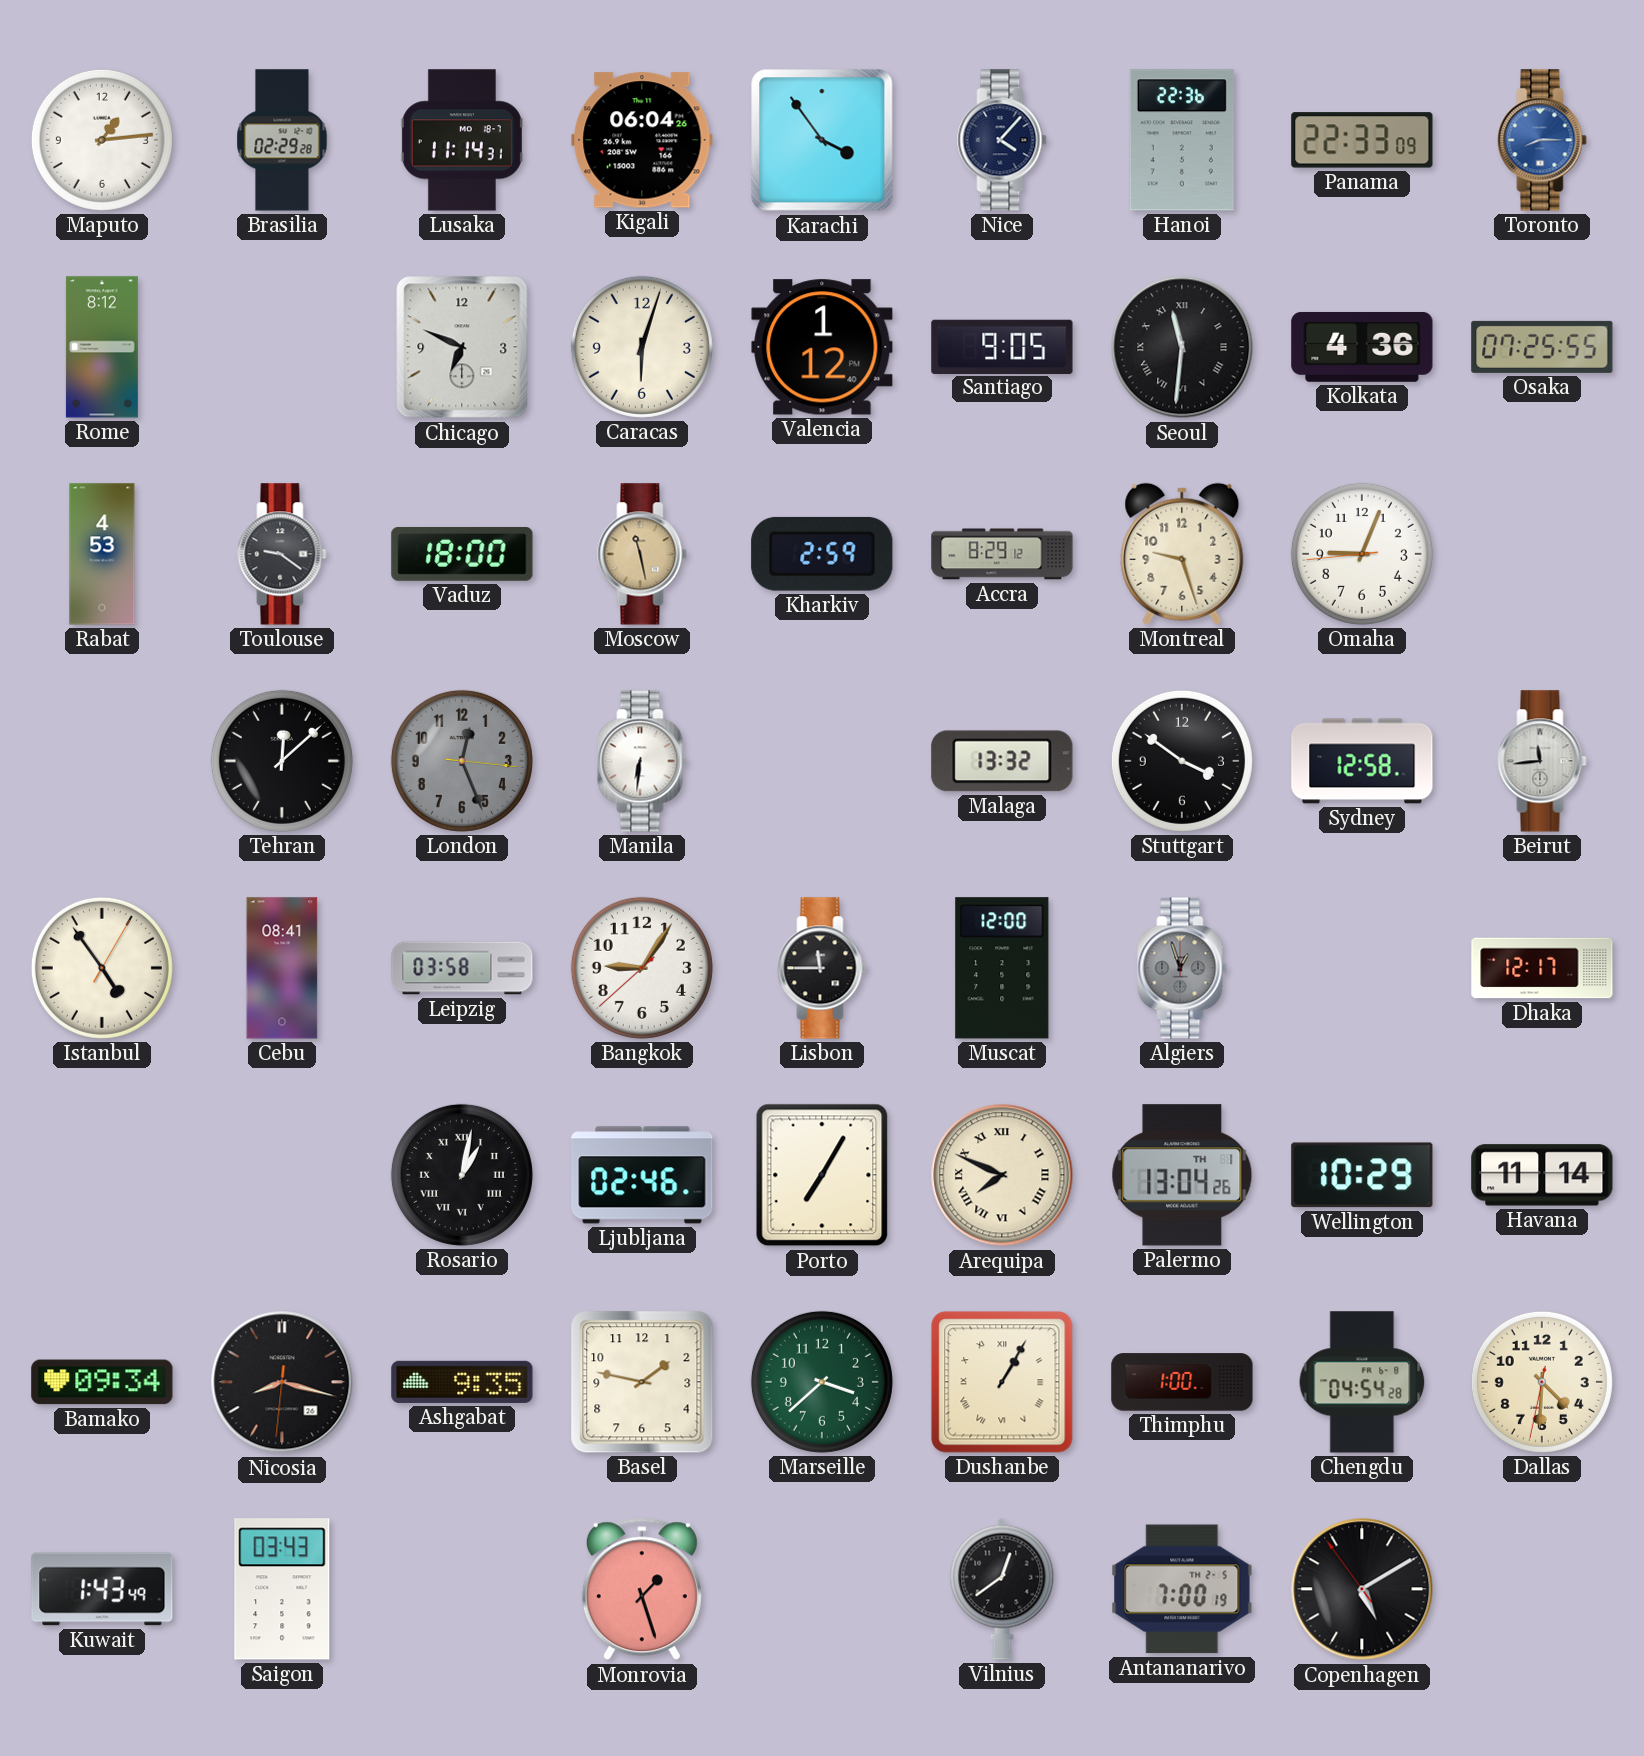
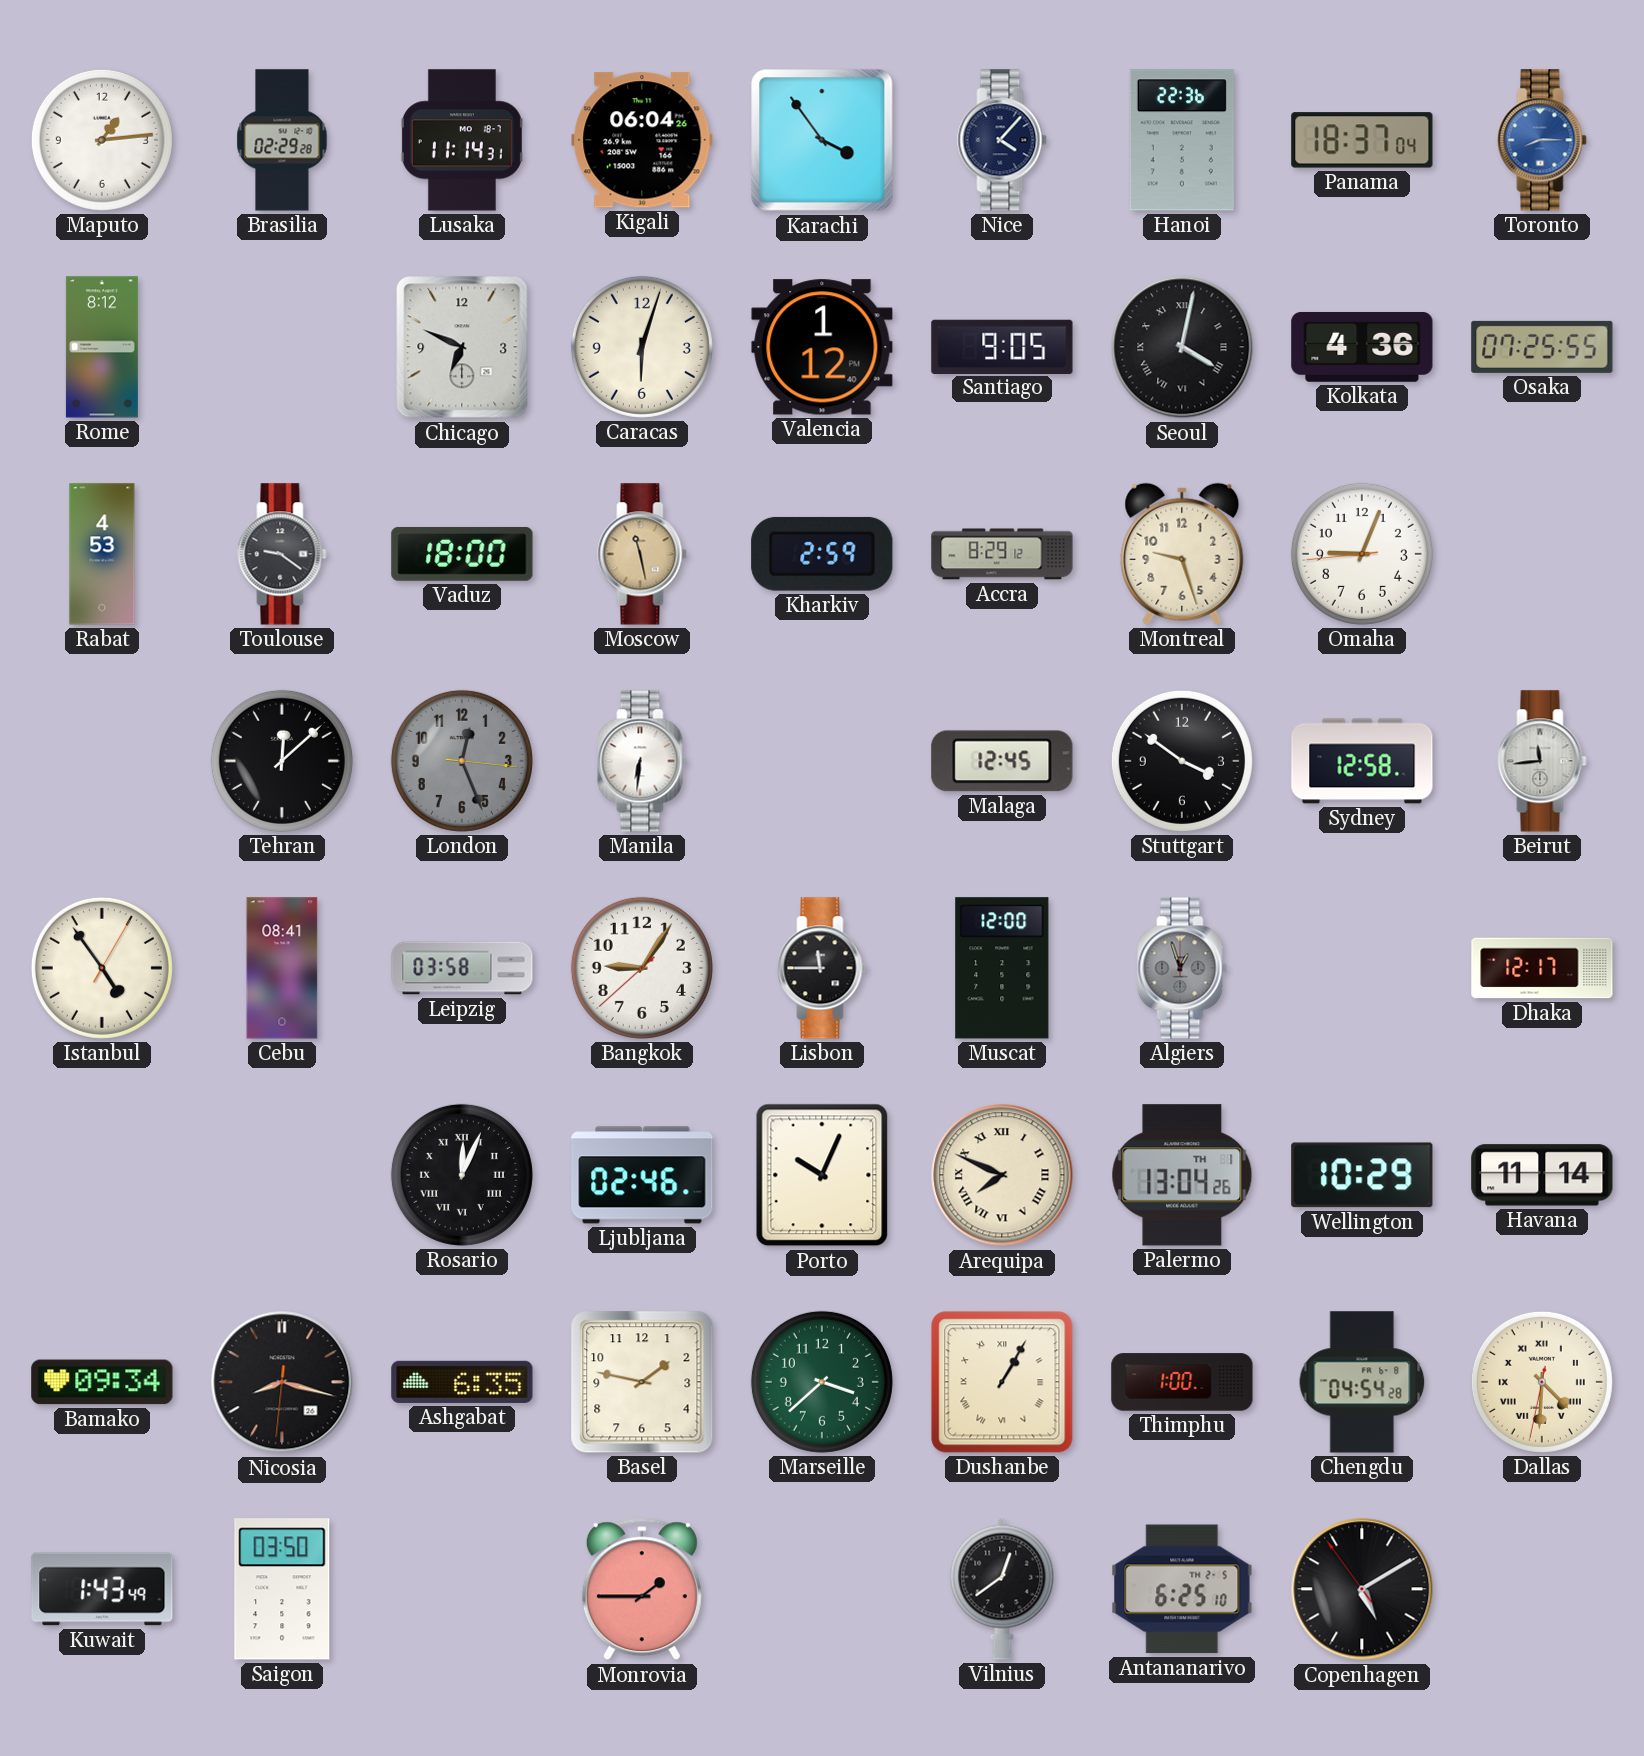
Panama: 22:33 -> 18:37
Seoul: 11:31 -> 4:02
Malaga: 13:32 -> 12:45
Rosario: 1:02 -> 12:04
Porto: 7:05 -> 10:04
Ashgabat: 9:35 -> 6:35
Dallas numerals: Arabic -> Roman
Saigon: 03:43 -> 03:50
Monrovia: 1:27 -> 1:45
Antananarivo: 7:00 -> 6:25
